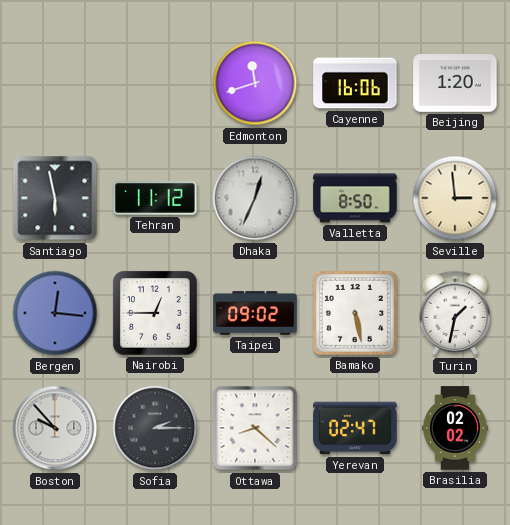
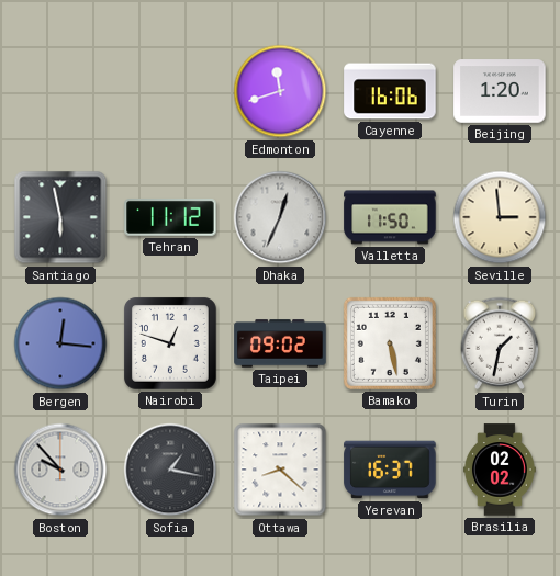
Valletta: 8:50 -> 11:50
Nairobi: 12:45 -> 12:48
Sofia: 2:15 -> 1:17
Yerevan: 02:47 -> 16:37
